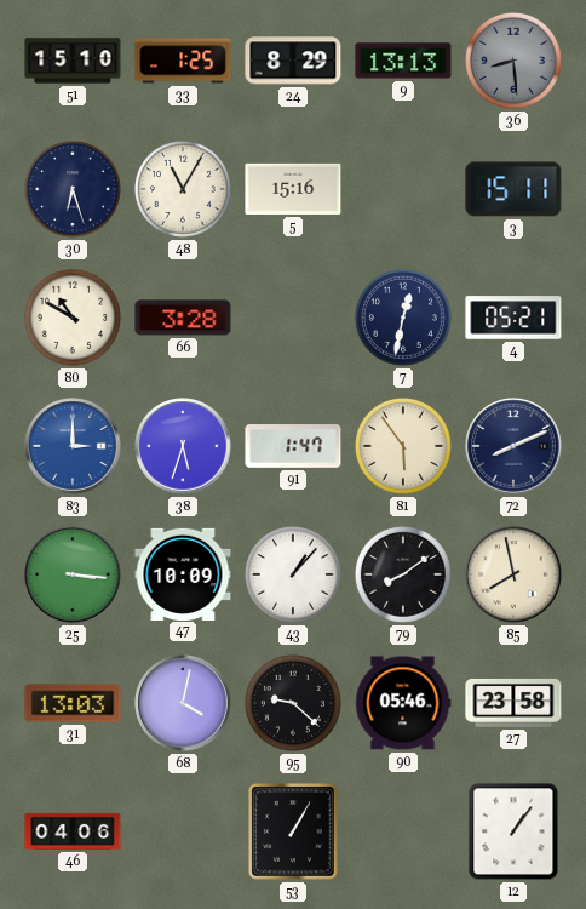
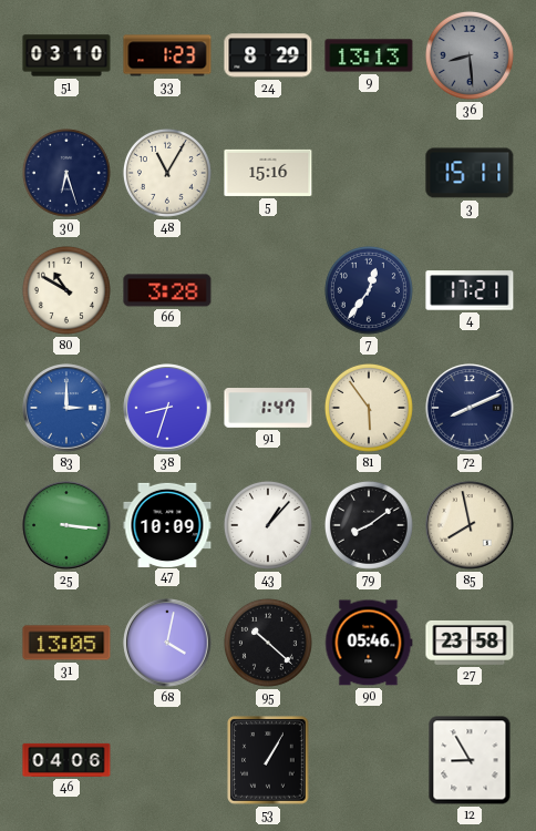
51: 15:10 -> 03:10
33: 1:25 -> 1:23
7: 12:32 -> 12:36
4: 05:21 -> 17:21
38: 5:33 -> 8:33
31: 13:03 -> 13:05
95: 9:22 -> 10:22
12: 1:06 -> 8:55
